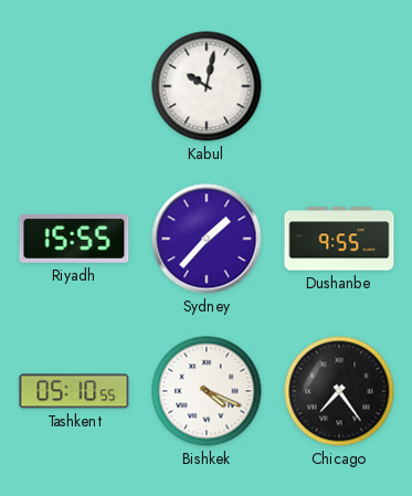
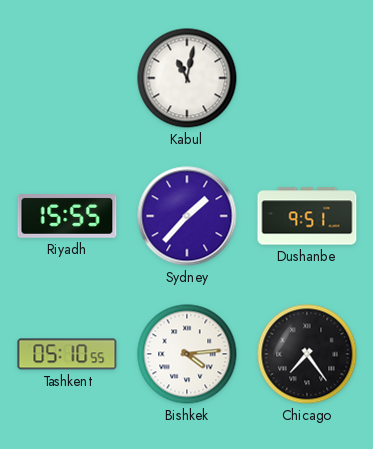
Kabul: 10:02 -> 11:02
Dushanbe: 9:55 -> 9:51
Bishkek: 4:19 -> 4:14
